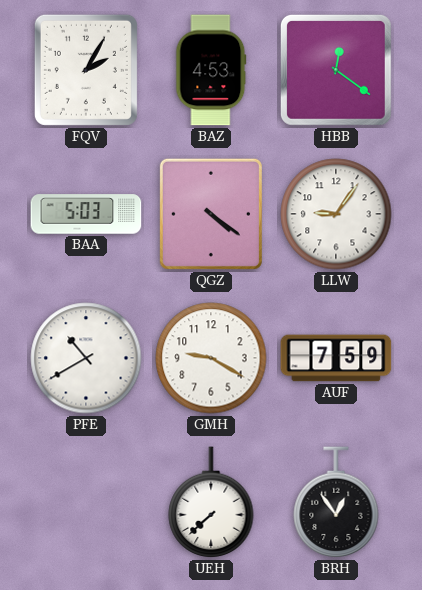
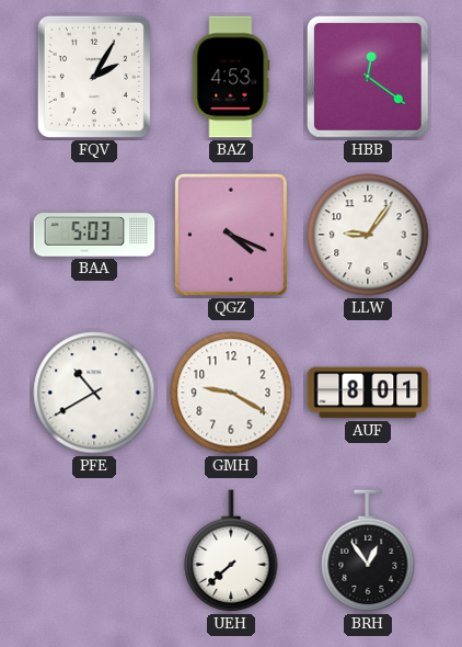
QGZ: 4:21 -> 4:19
AUF: 7:59 -> 8:01
